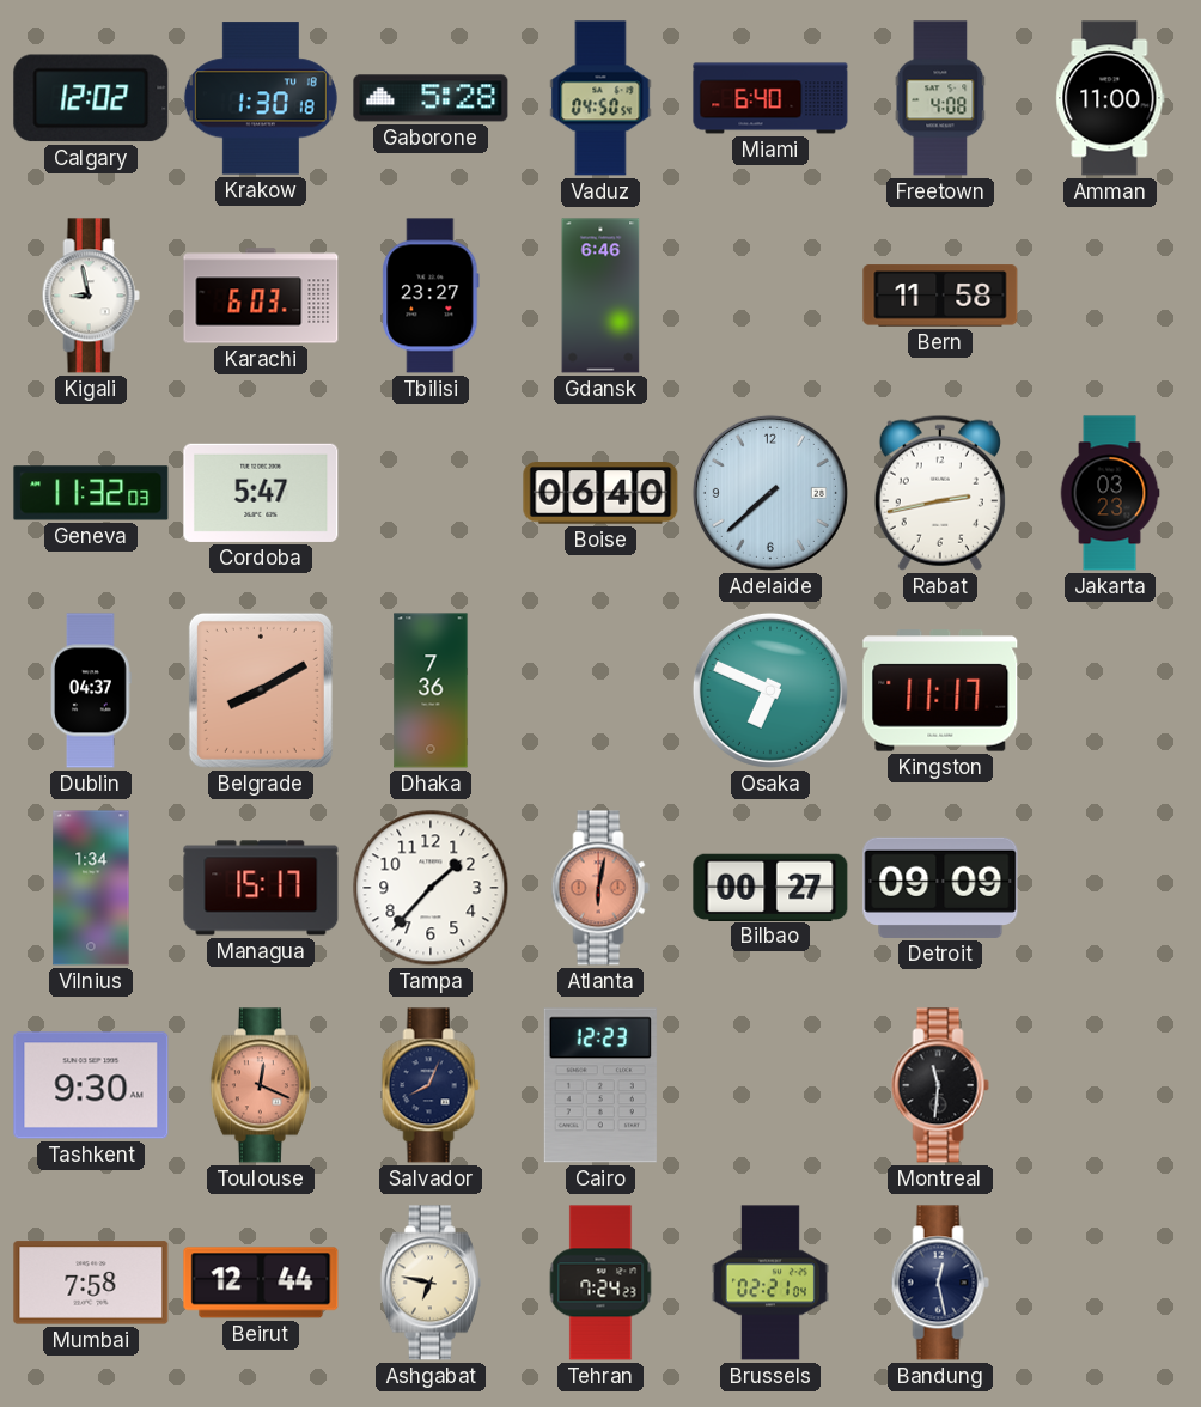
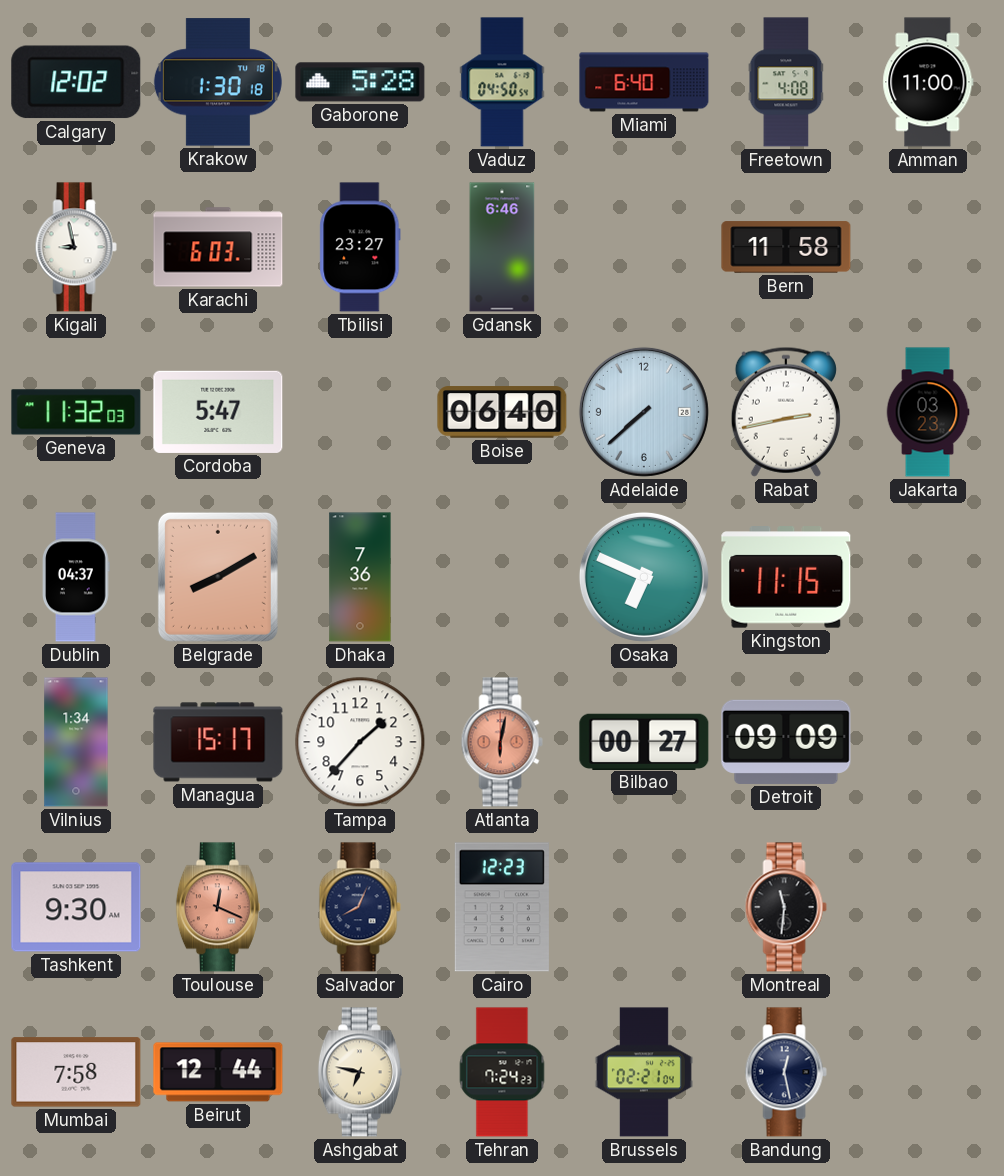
Kingston: 11:17 -> 11:15
